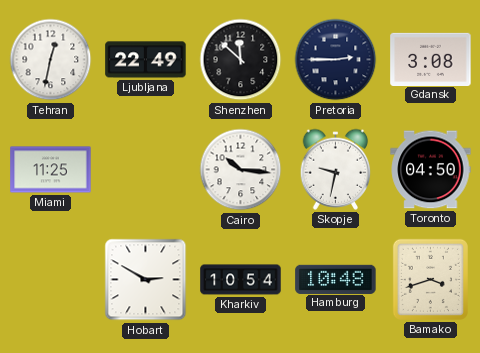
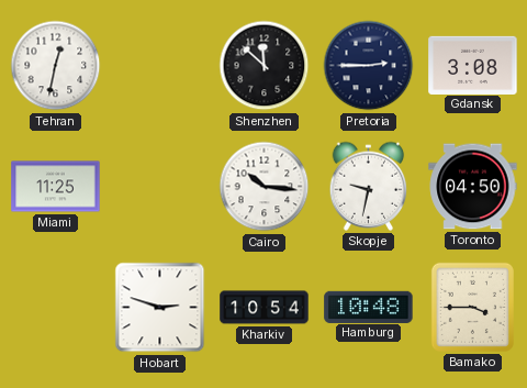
Ljubljana: 22:49 -> none
Hobart: 2:50 -> 2:48
Bamako: 3:42 -> 3:45
